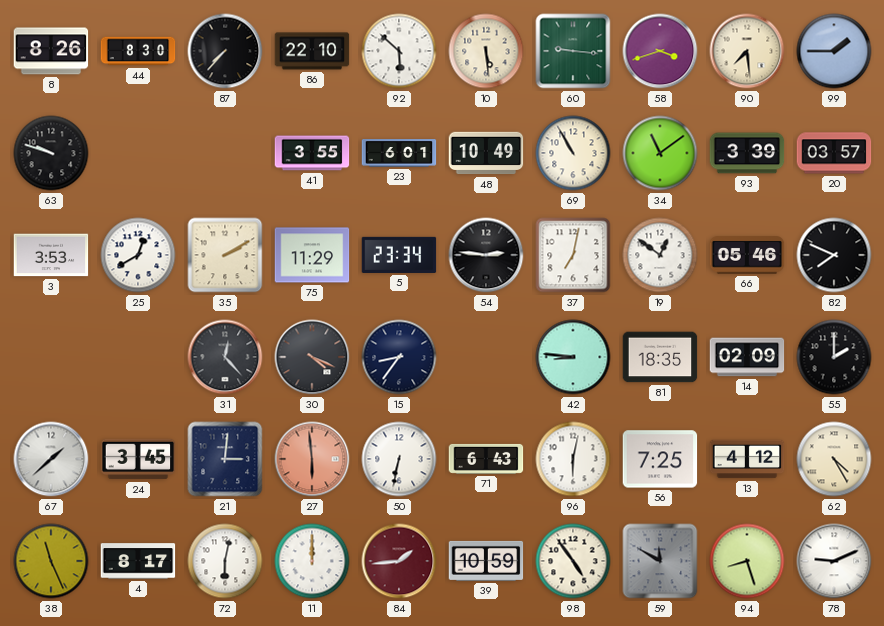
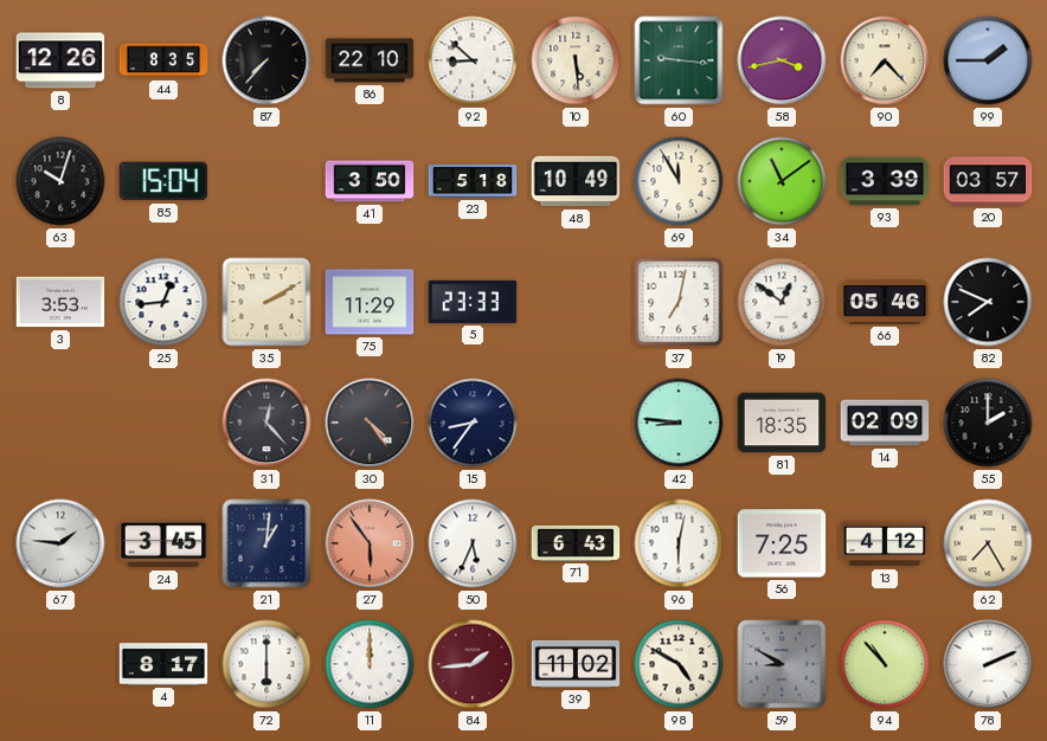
8: 8:26 -> 12:26
44: 8:30 -> 8:35
92: 5:52 -> 8:52
58: 3:42 -> 3:43
90: 7:29 -> 7:23
63: 9:48 -> 10:03
85: none -> 15:04
41: 3:55 -> 3:50
23: 6:01 -> 5:18
69: 10:55 -> 11:55
25: 12:40 -> 12:44
5: 23:34 -> 23:33
54: 2:46 -> none
30: 4:19 -> 4:24
67: 1:38 -> 1:46
21: 3:01 -> 1:01
27: 5:59 -> 5:54
50: 6:32 -> 5:34
62: 4:25 -> 7:25
38: 11:26 -> none
72: 6:02 -> 6:00
39: 10:59 -> 11:02
98: 4:54 -> 4:50
59: 11:50 -> 8:50
94: 8:27 -> 10:53
78: 9:11 -> 2:11
